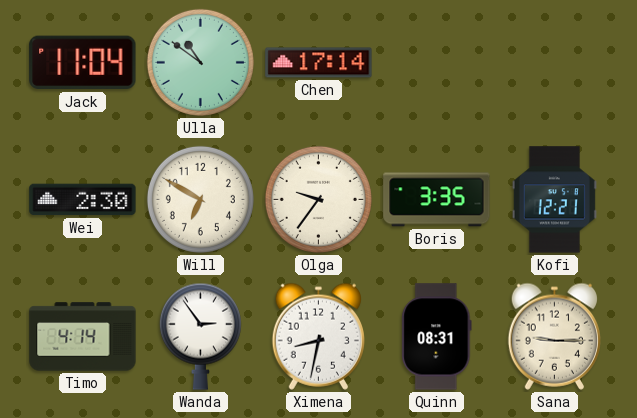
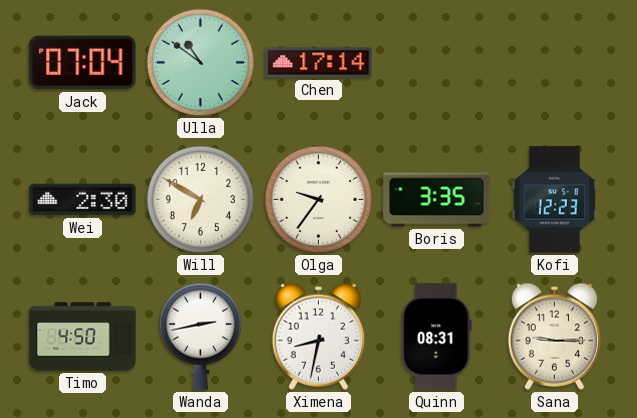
Jack: 11:04 -> 07:04
Kofi: 12:21 -> 12:23
Timo: 4:14 -> 4:50
Wanda: 2:54 -> 2:43
